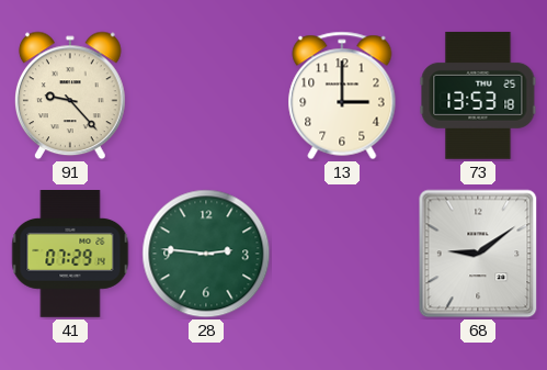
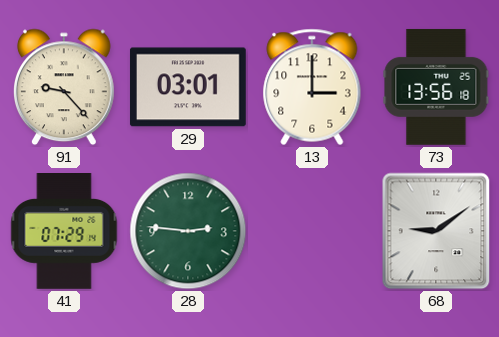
29: none -> 03:01
73: 13:53 -> 13:56
